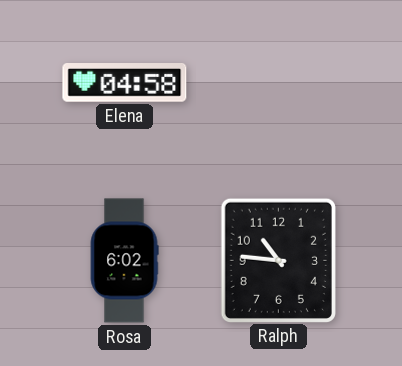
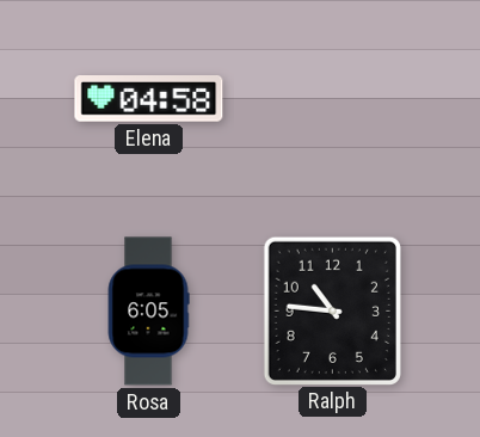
Rosa: 6:02 -> 6:05
